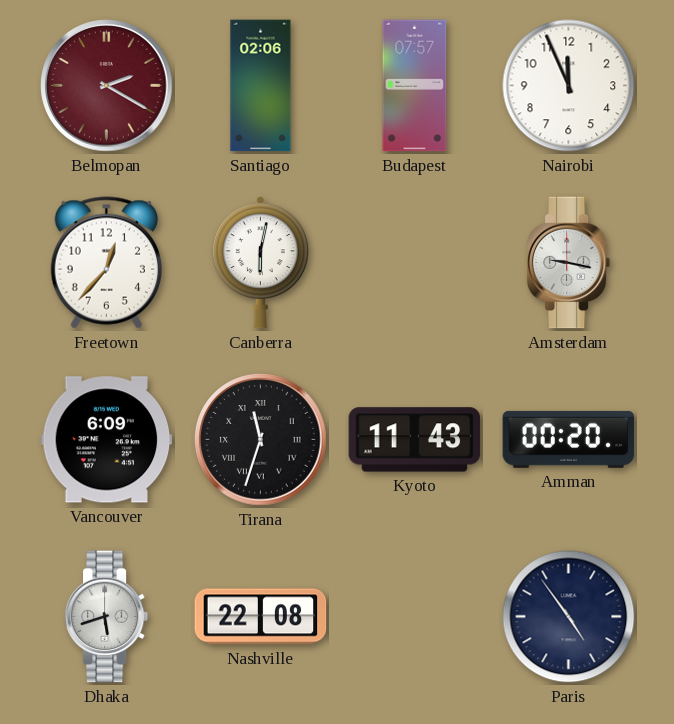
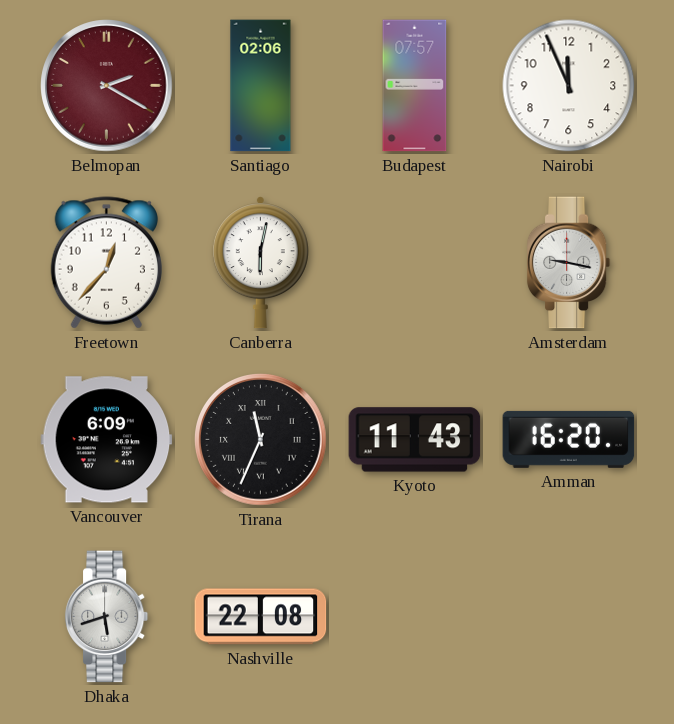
Tirana: 11:33 -> 11:34
Amman: 00:20 -> 16:20
Paris: 4:54 -> none
